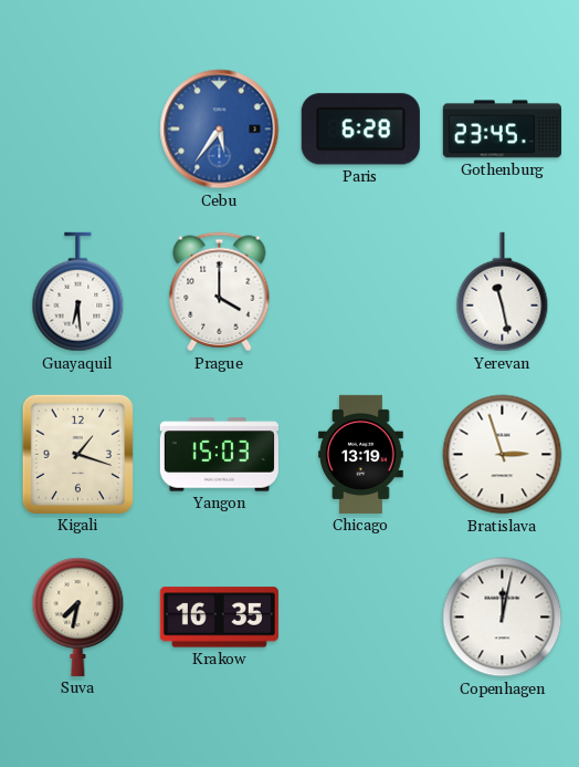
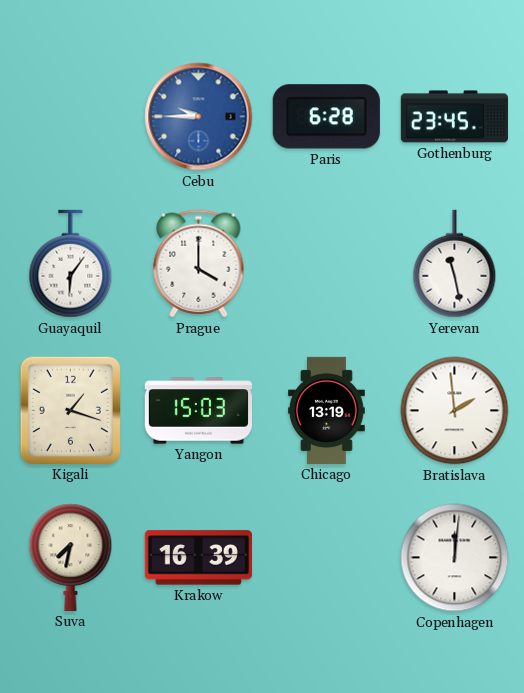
Cebu: 5:36 -> 9:45
Guayaquil: 6:29 -> 6:06
Bratislava: 2:57 -> 1:59
Krakow: 16:35 -> 16:39
Copenhagen: 12:02 -> 12:01
